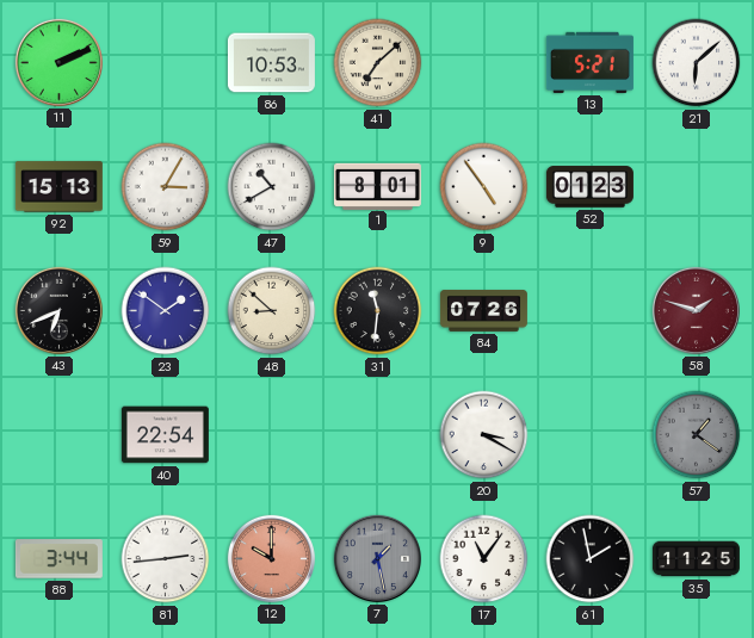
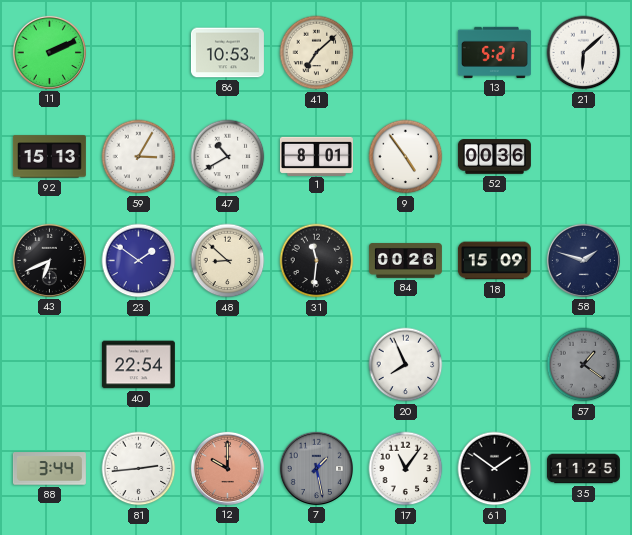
52: 01:23 -> 00:36
84: 07:26 -> 00:26
18: none -> 15:09
58 dial: burgundy -> navy
20: 3:20 -> 7:56
61: 1:58 -> 1:51
